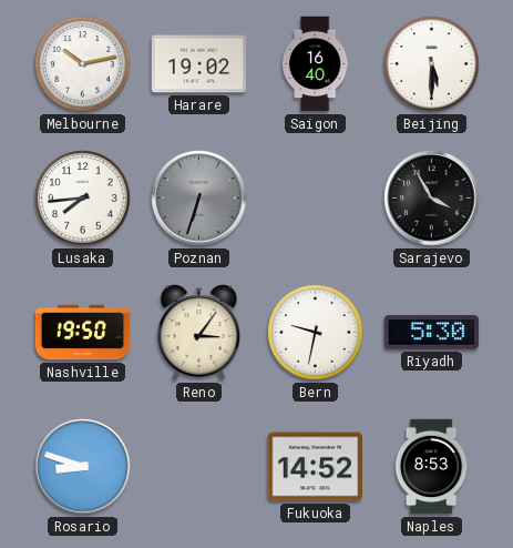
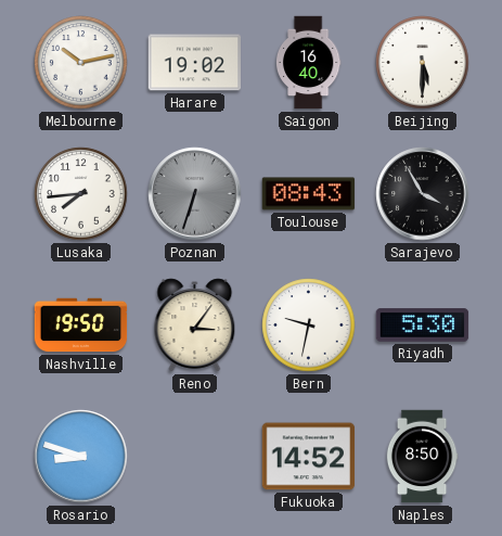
Toulouse: none -> 08:43
Naples: 8:53 -> 8:50
